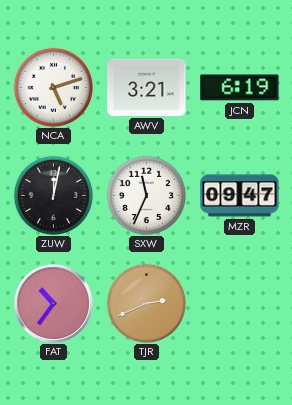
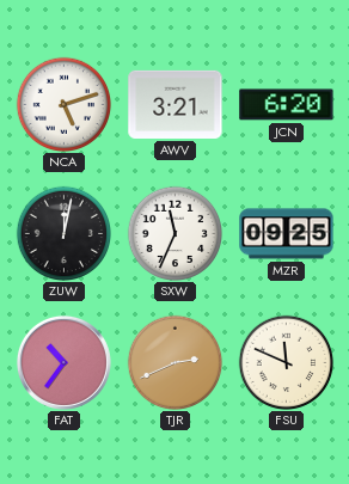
JCN: 6:19 -> 6:20
MZR: 09:47 -> 09:25
FSU: none -> 11:49
